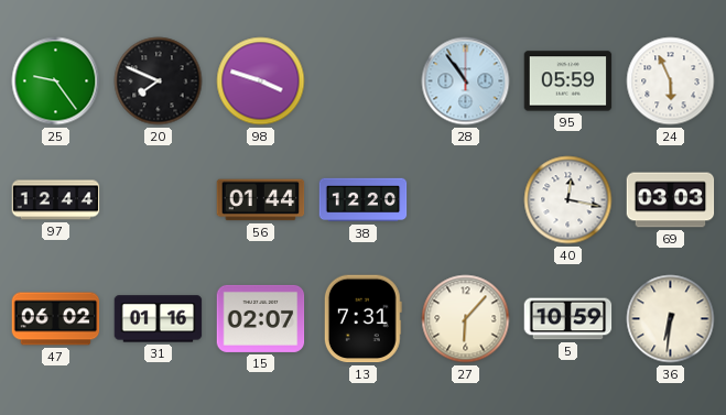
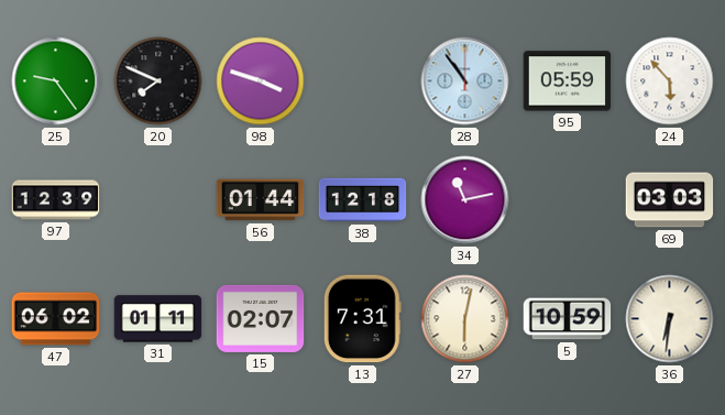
24: 5:56 -> 5:53
97: 12:44 -> 12:39
38: 12:20 -> 12:18
34: none -> 11:13
40: 12:17 -> none
31: 01:16 -> 01:11
27: 6:07 -> 6:02
